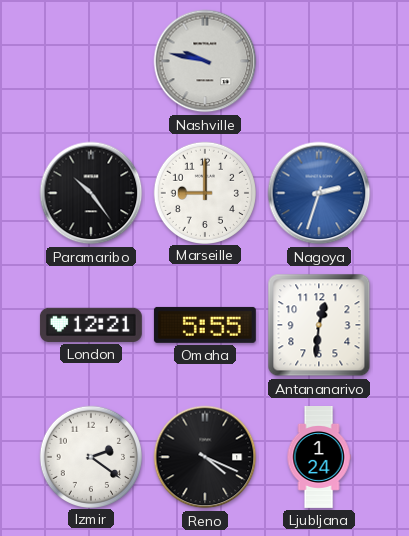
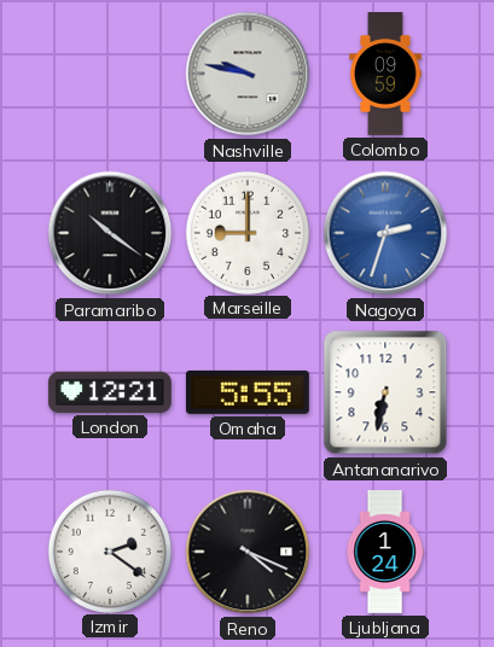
Colombo: none -> 09:59
Paramaribo: 10:24 -> 10:21
Antananarivo: 12:31 -> 6:32
